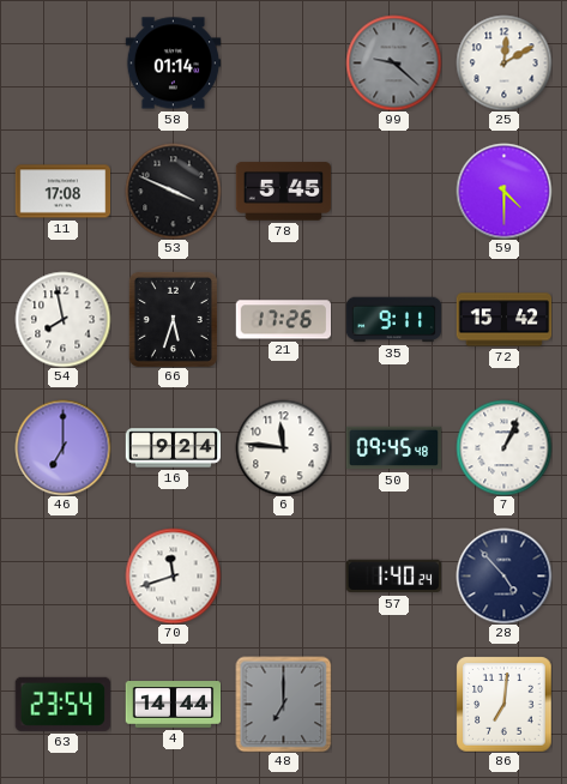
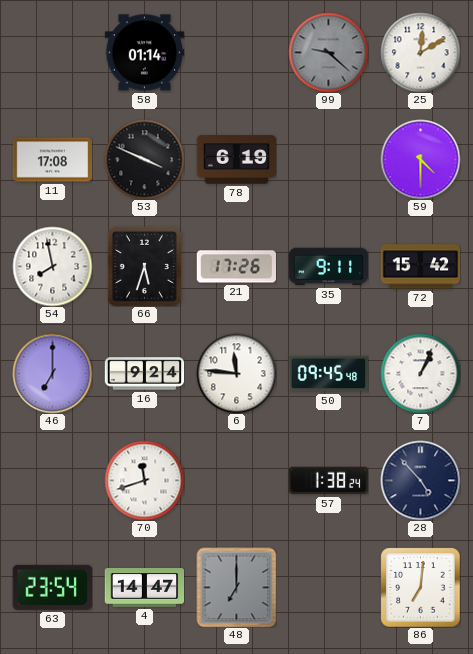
78: 5:45 -> 6:19
57: 1:40 -> 1:38
4: 14:44 -> 14:47
